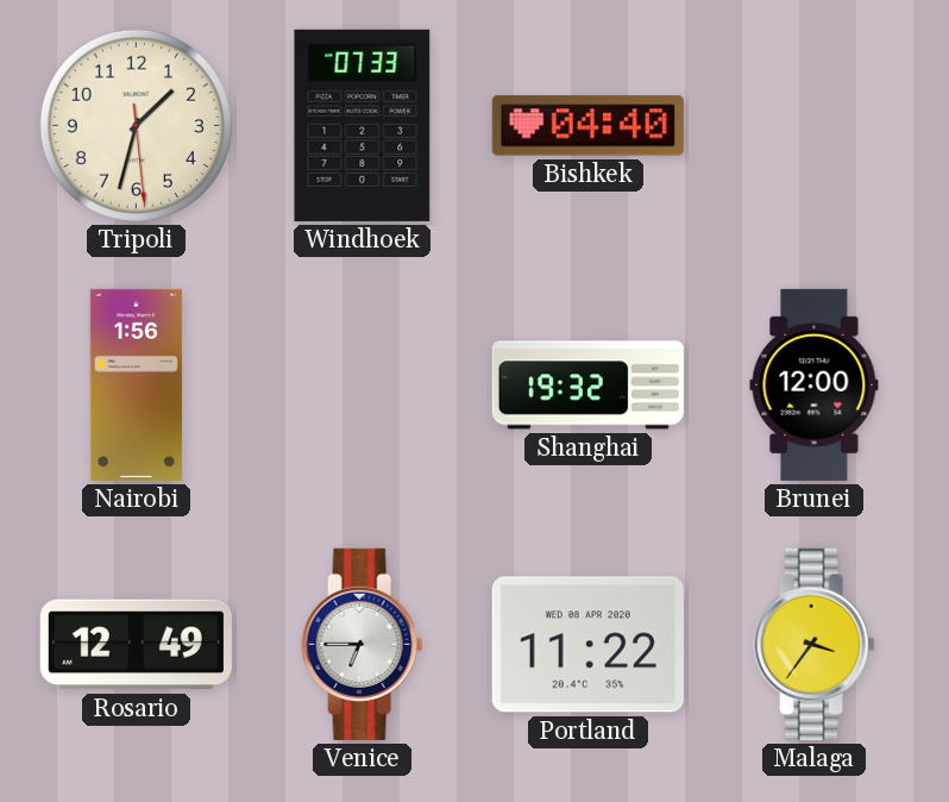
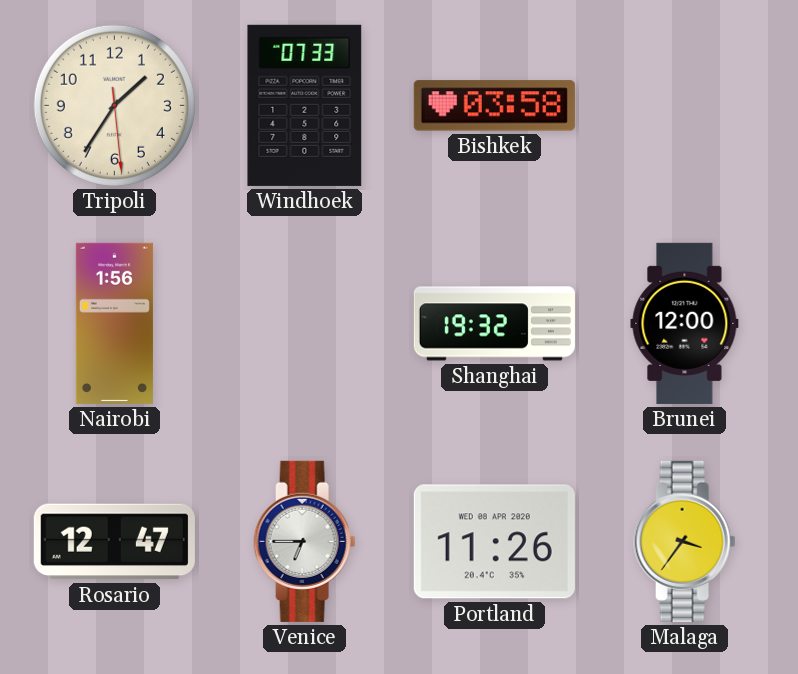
Tripoli: 1:32 -> 1:35
Bishkek: 04:40 -> 03:58
Rosario: 12:49 -> 12:47
Portland: 11:22 -> 11:26
